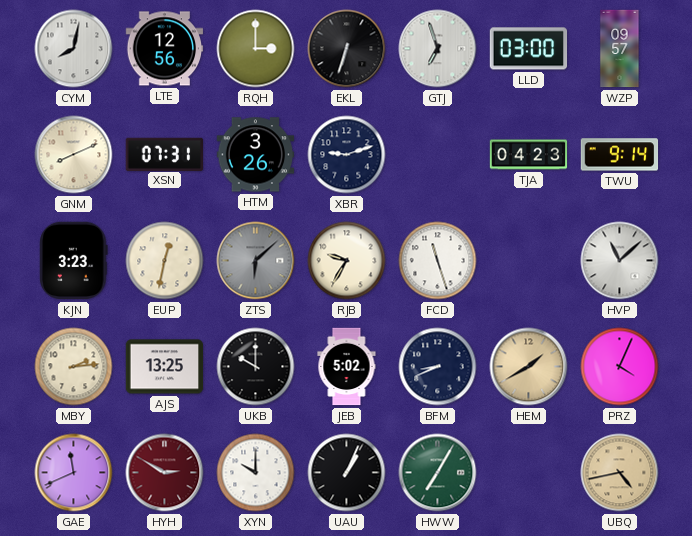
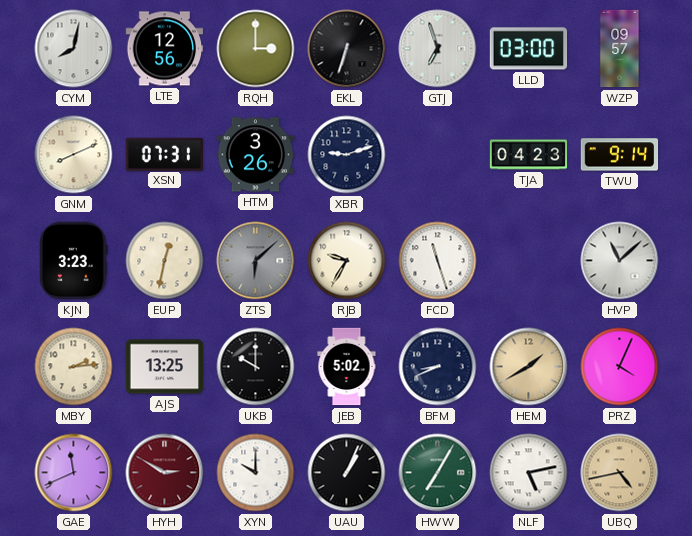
NLF: none -> 5:13
